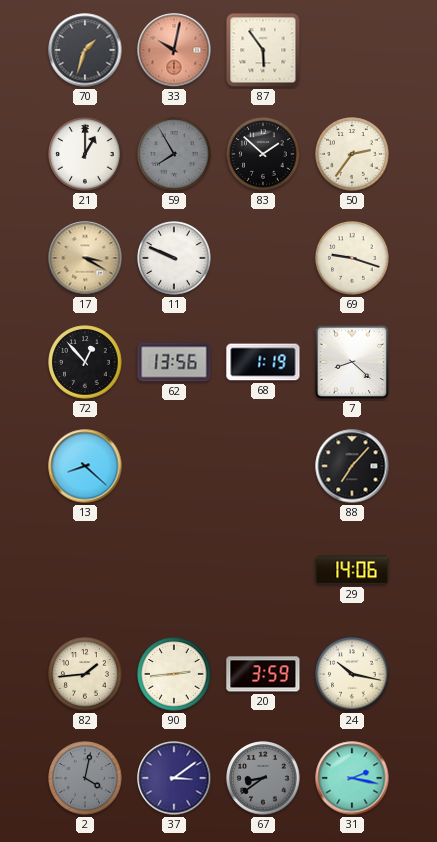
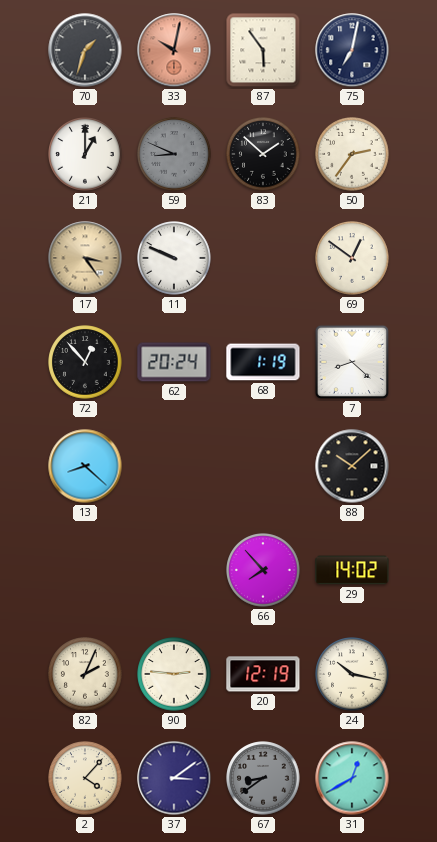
75: none -> 7:02
59: 7:55 -> 8:49
17: 3:20 -> 3:24
69: 9:18 -> 12:51
62: 13:56 -> 20:24
88: 7:07 -> 10:08
66: none -> 7:53
29: 14:06 -> 14:02
82: 1:44 -> 2:04
90: 2:44 -> 2:46
20: 3:59 -> 12:19
2: 4:02 -> 4:07
2 dial: grey -> cream
31: 2:17 -> 12:40
